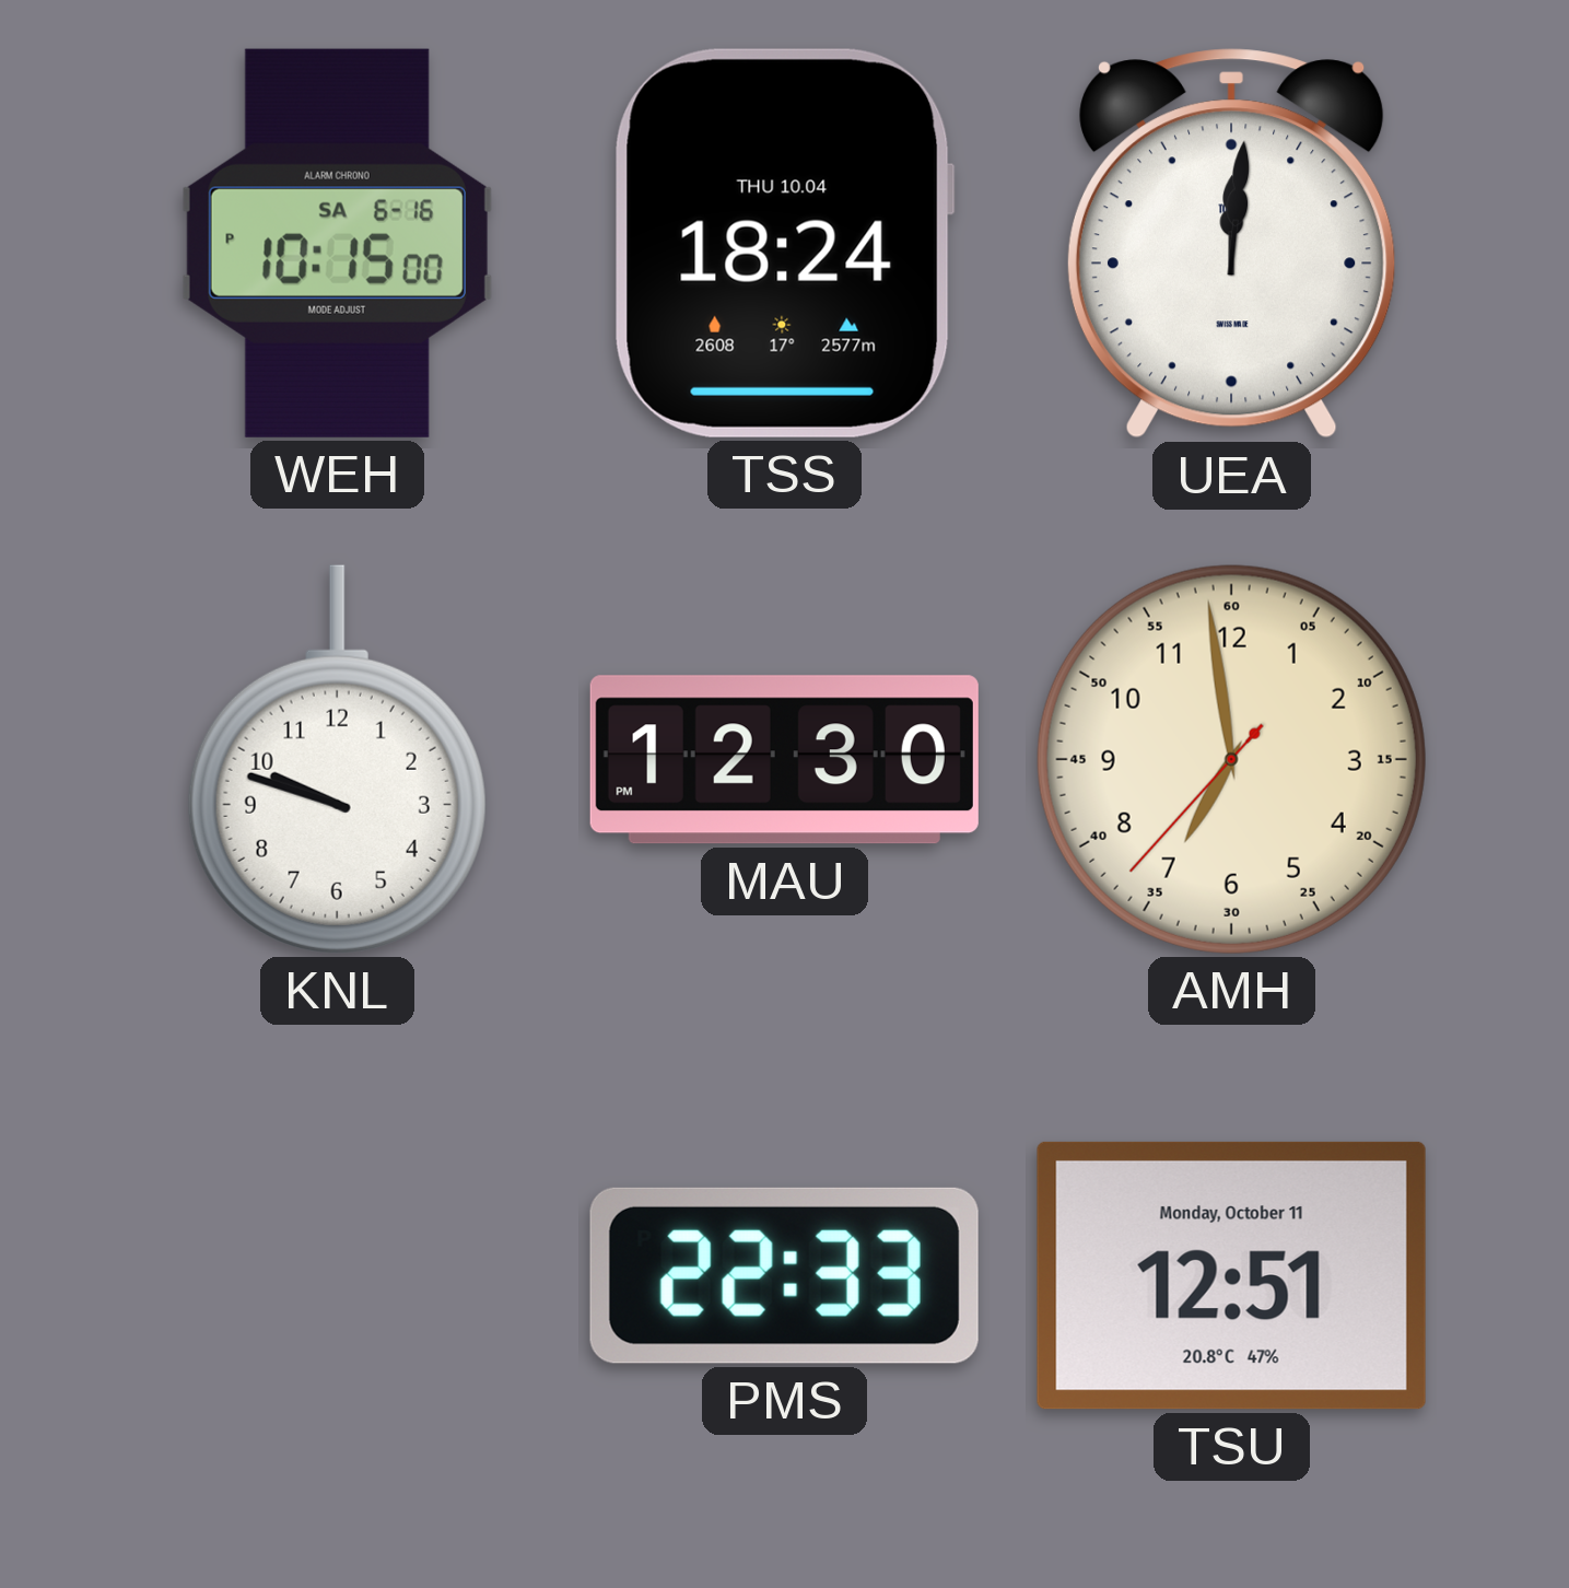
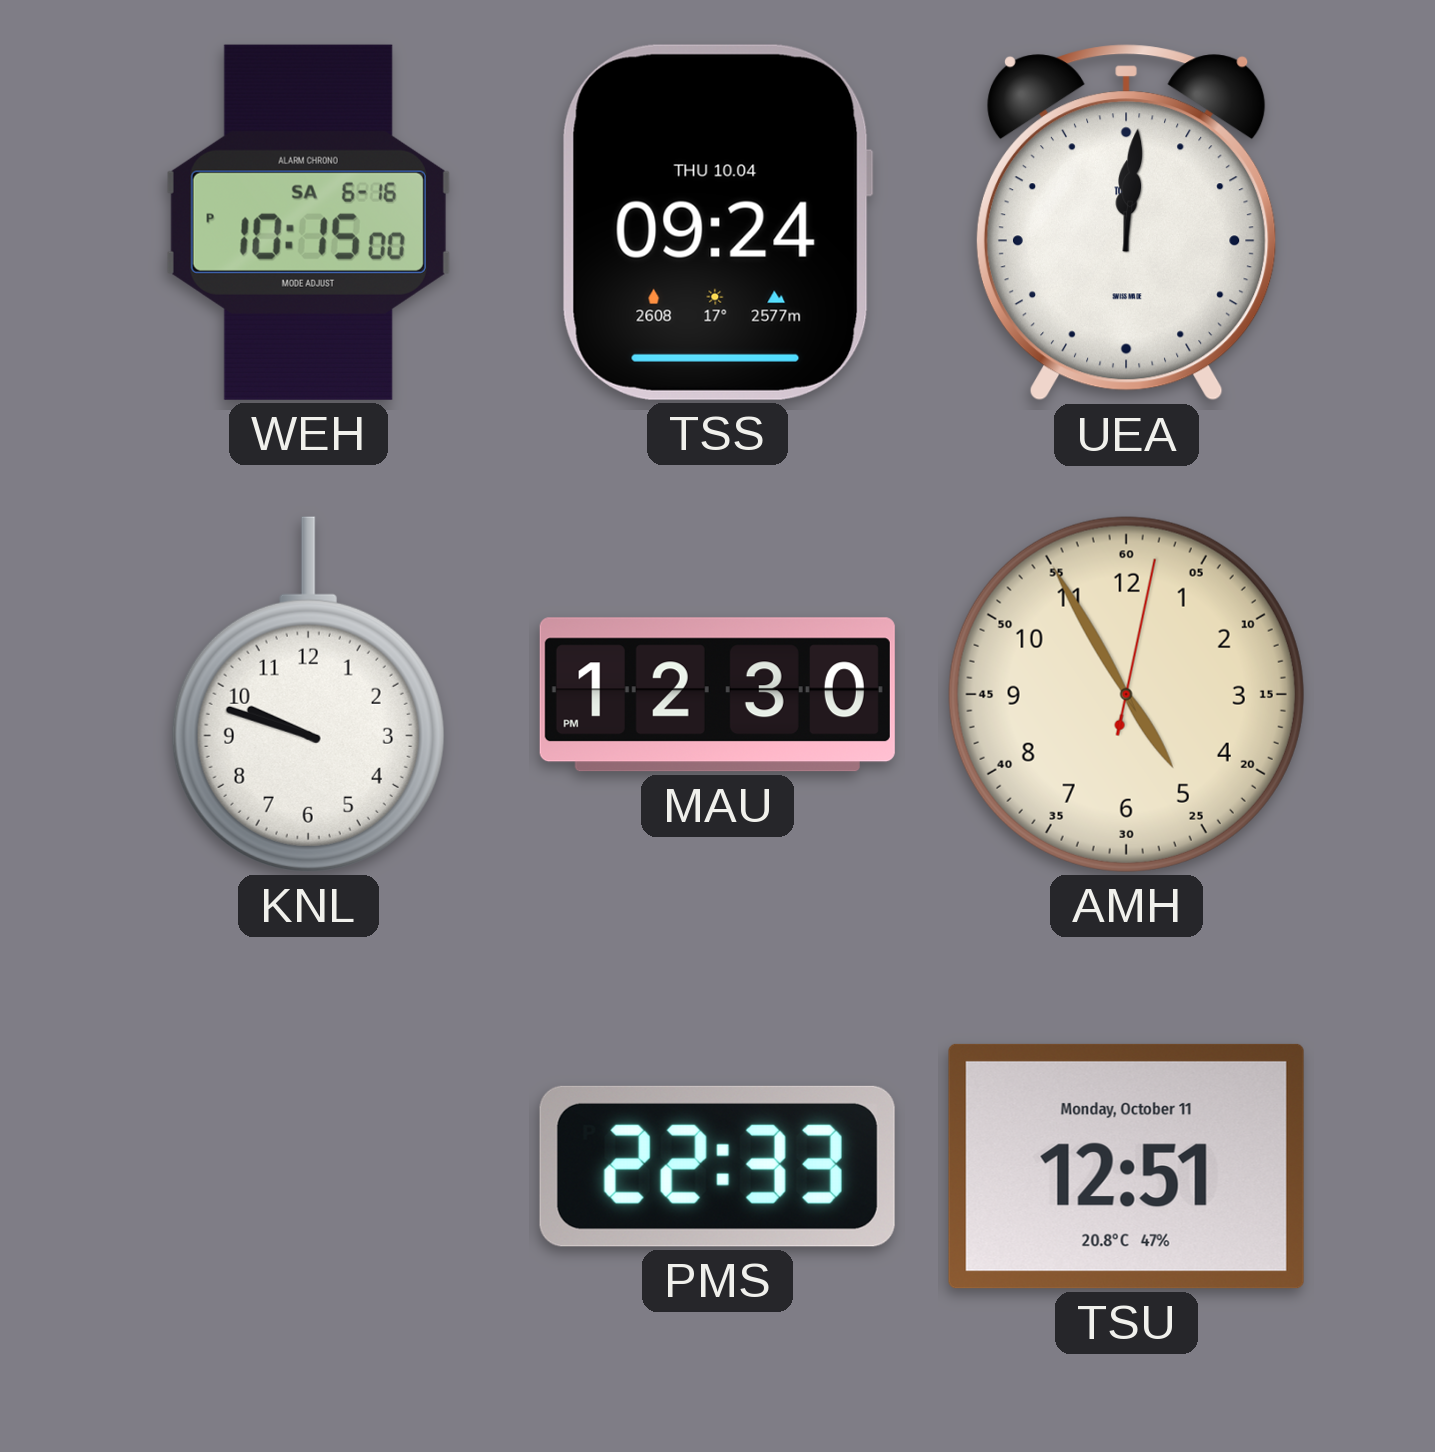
TSS: 18:24 -> 09:24
AMH: 6:58 -> 4:55
